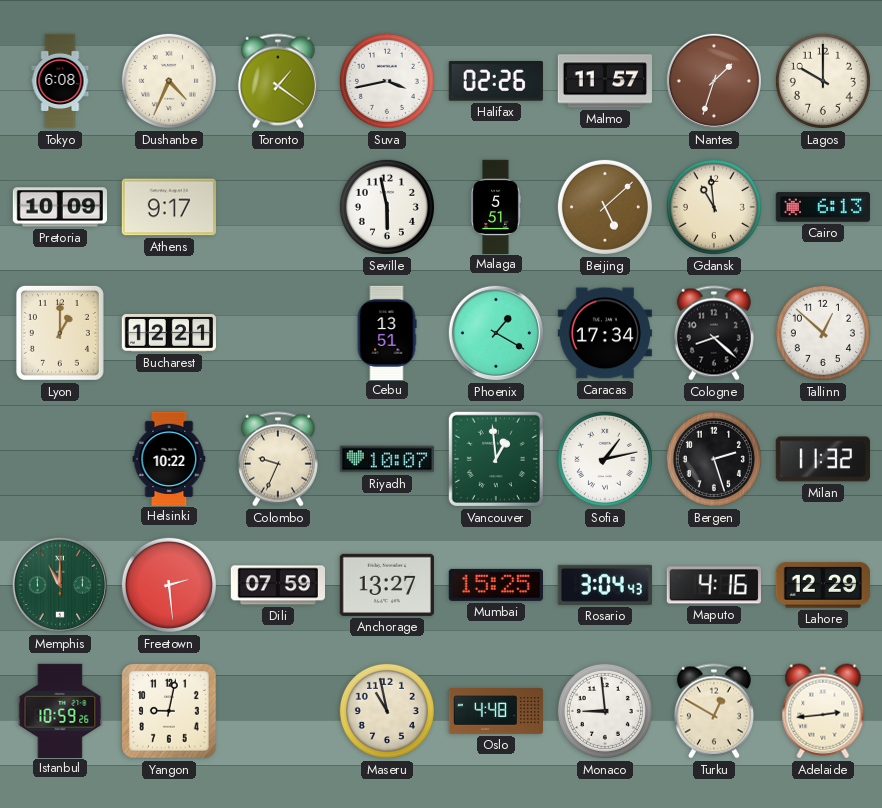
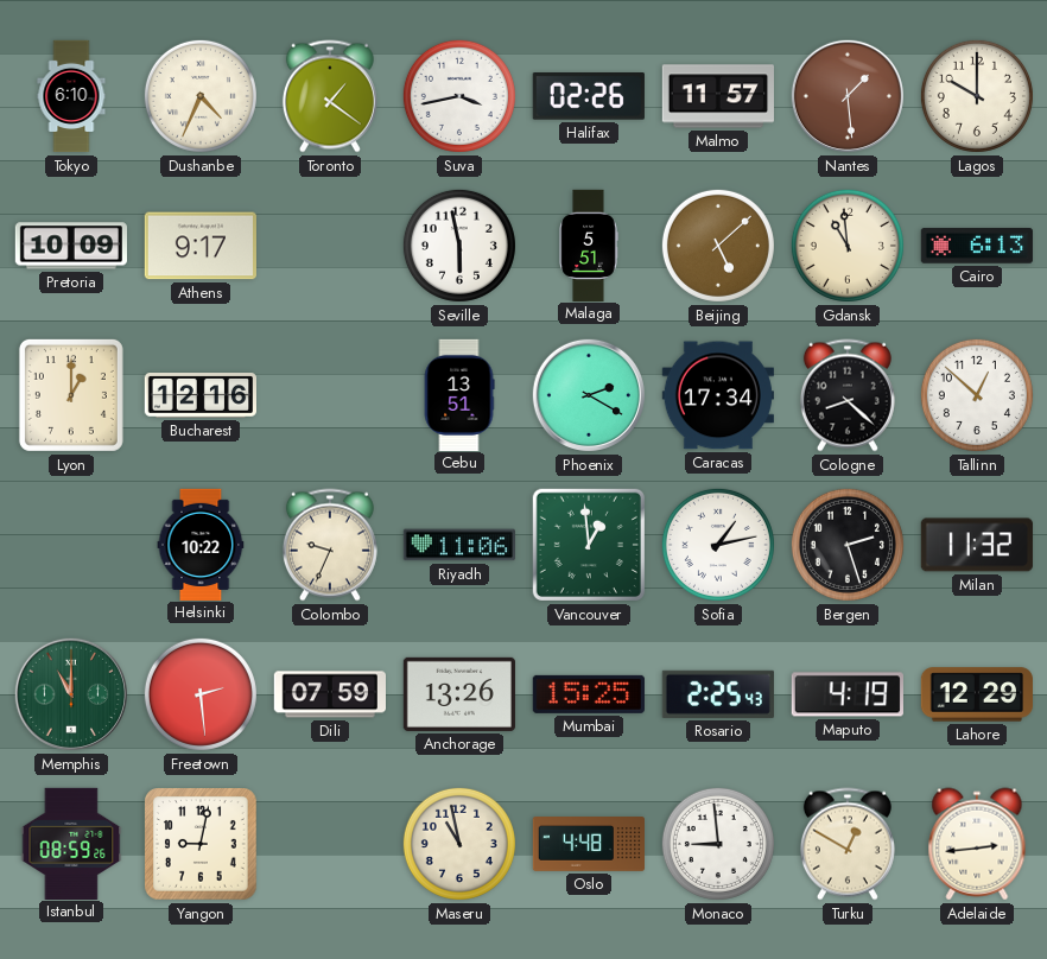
Tokyo: 6:08 -> 6:10
Nantes: 1:33 -> 1:29
Bucharest: 12:21 -> 12:16
Phoenix: 1:20 -> 2:20
Riyadh: 10:07 -> 11:06
Anchorage: 13:27 -> 13:26
Rosario: 3:04 -> 2:25
Maputo: 4:16 -> 4:19
Istanbul: 10:59 -> 08:59
